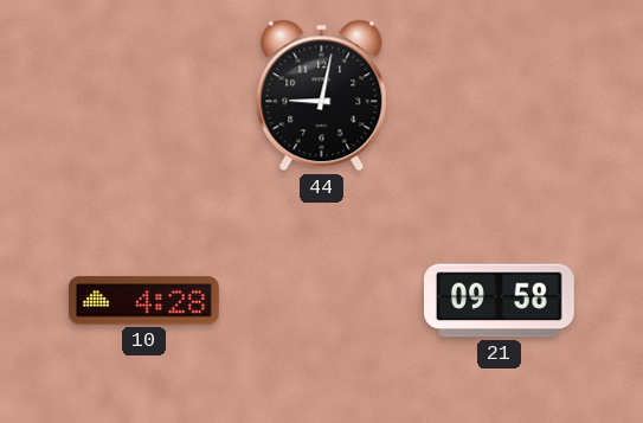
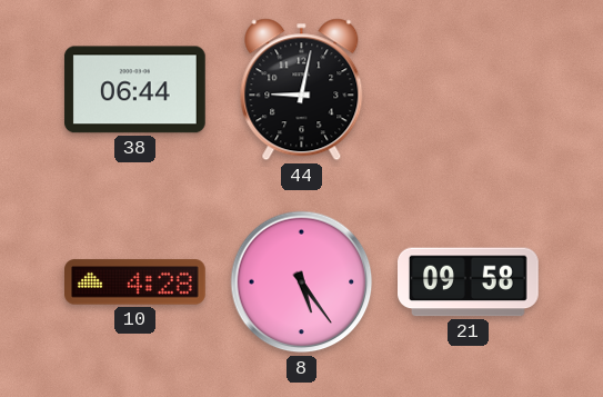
38: none -> 06:44
8: none -> 5:24
